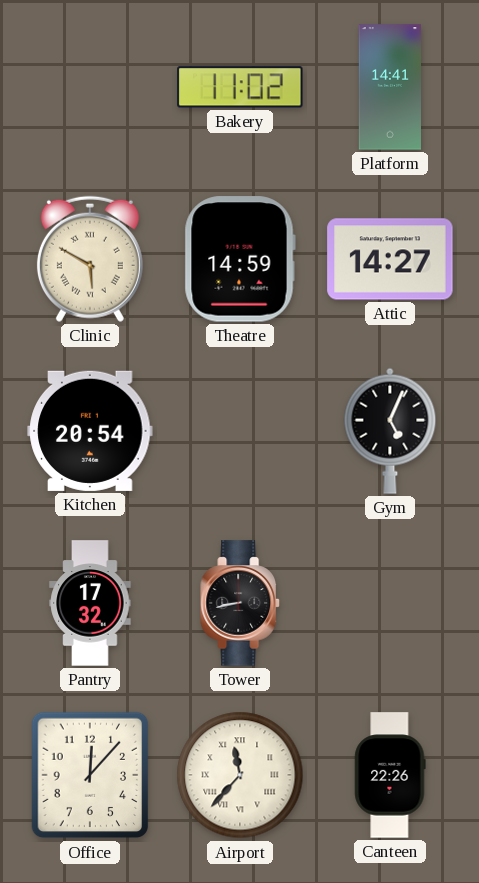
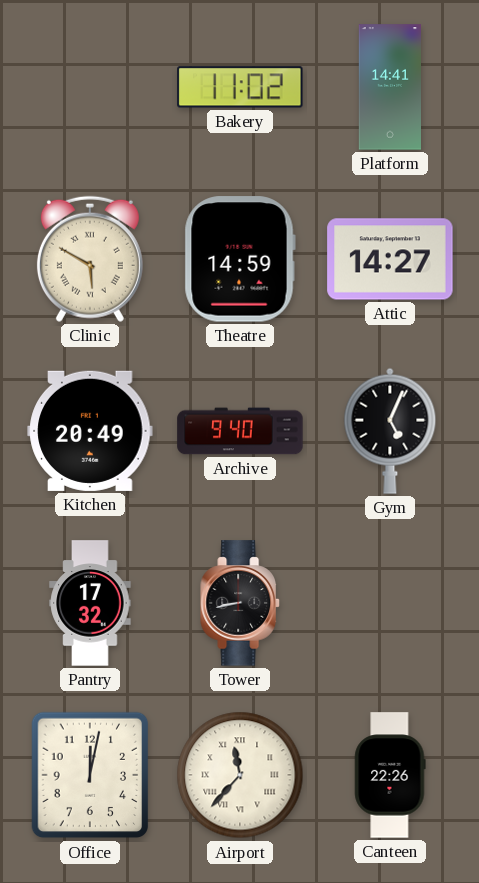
Kitchen: 20:54 -> 20:49
Archive: none -> 9:40
Office: 12:07 -> 12:02
